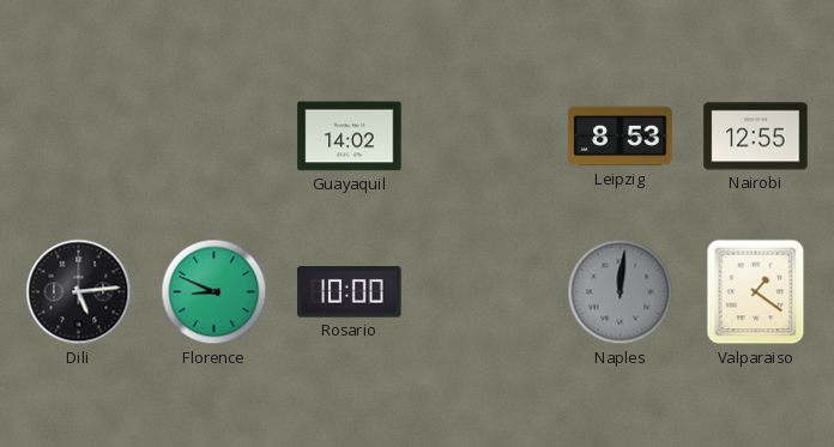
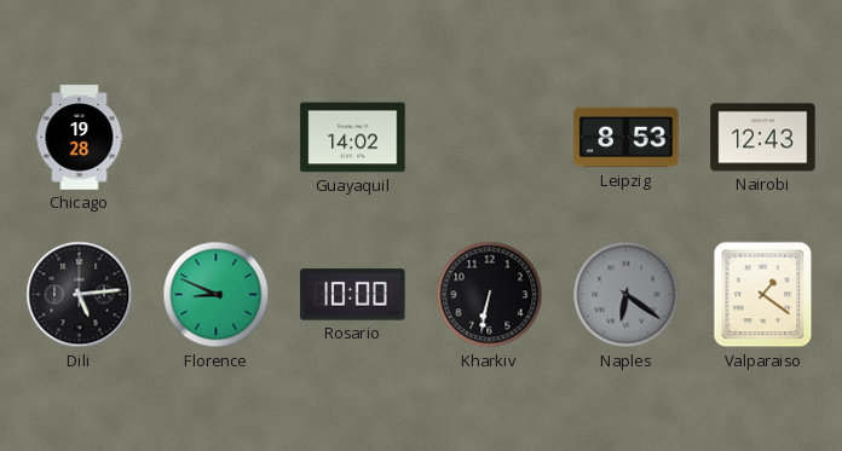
Chicago: none -> 19:28
Nairobi: 12:55 -> 12:43
Kharkiv: none -> 6:32
Naples: 12:01 -> 6:21
